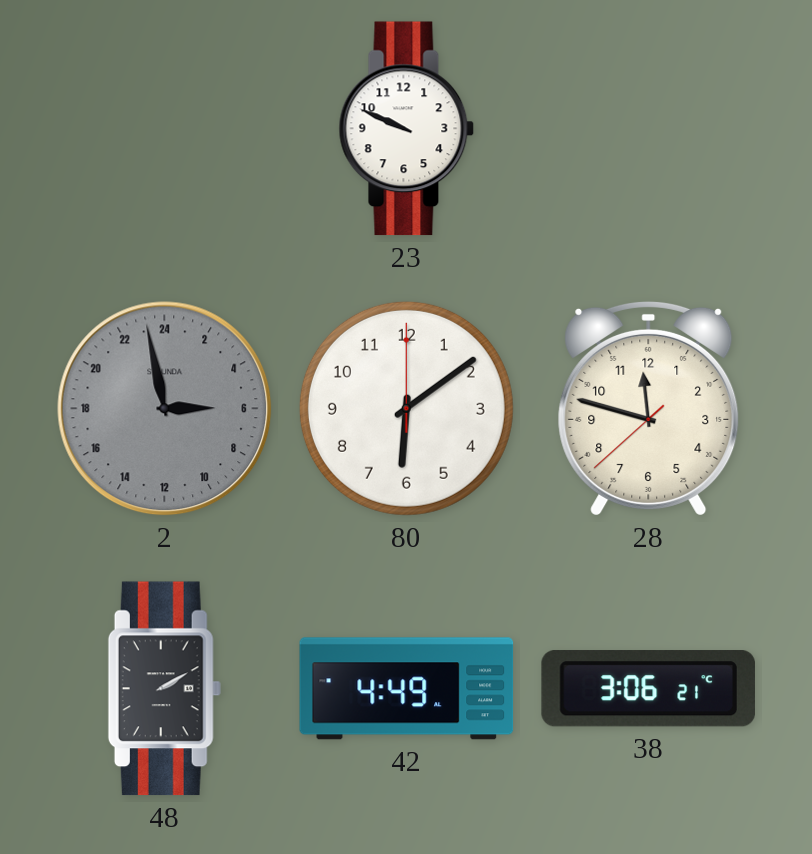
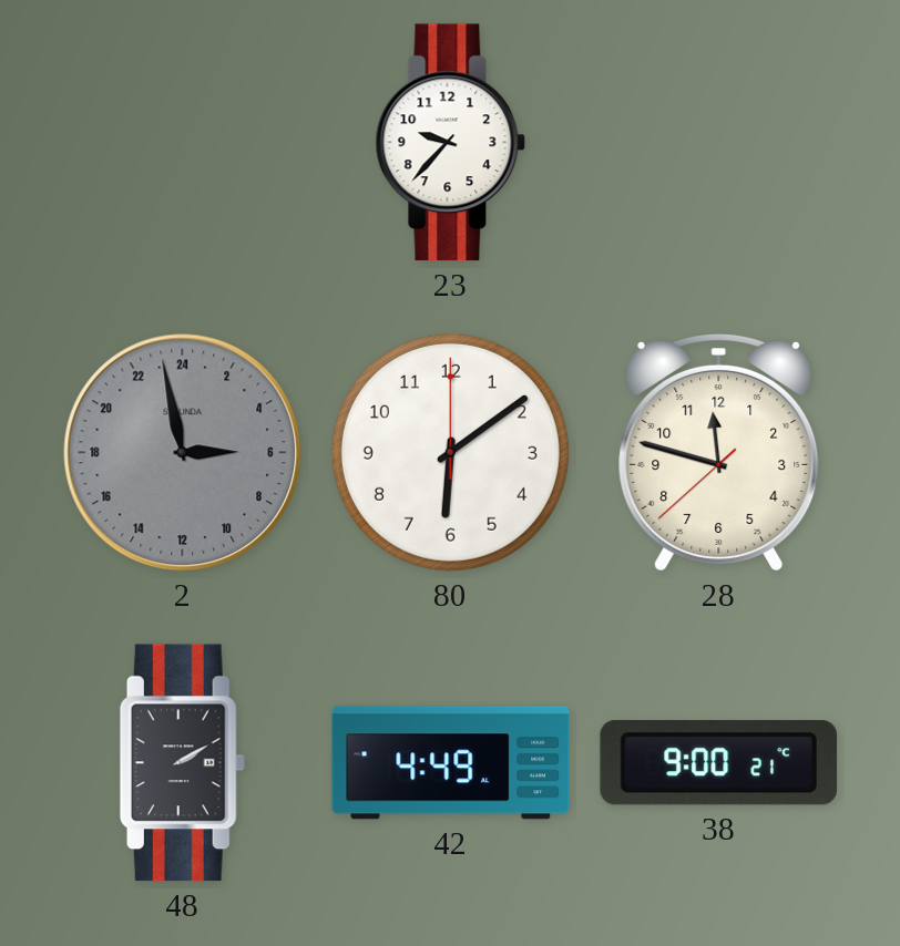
23: 9:49 -> 9:37
38: 3:06 -> 9:00
